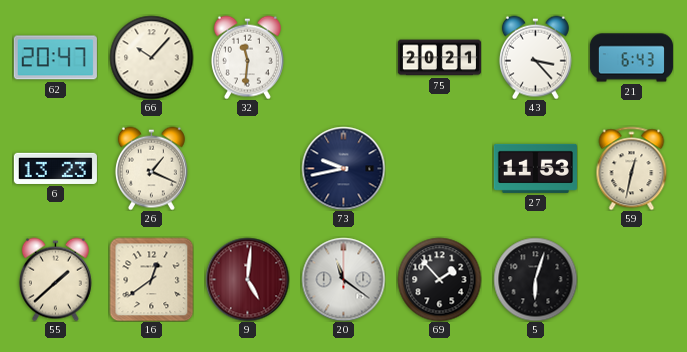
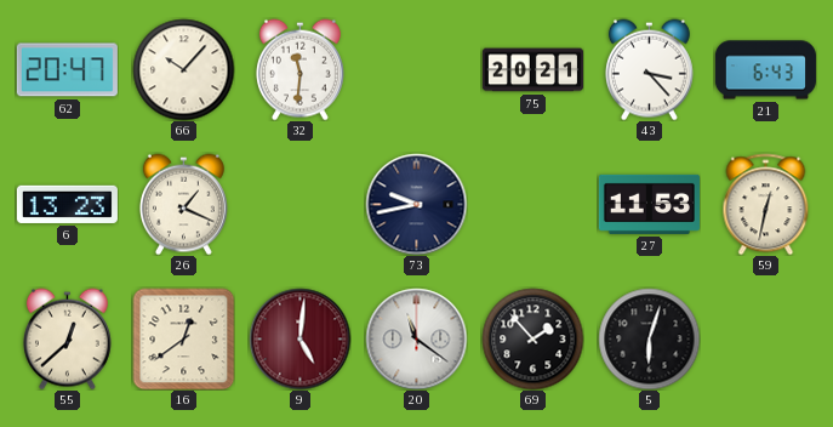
55: 1:38 -> 12:38
